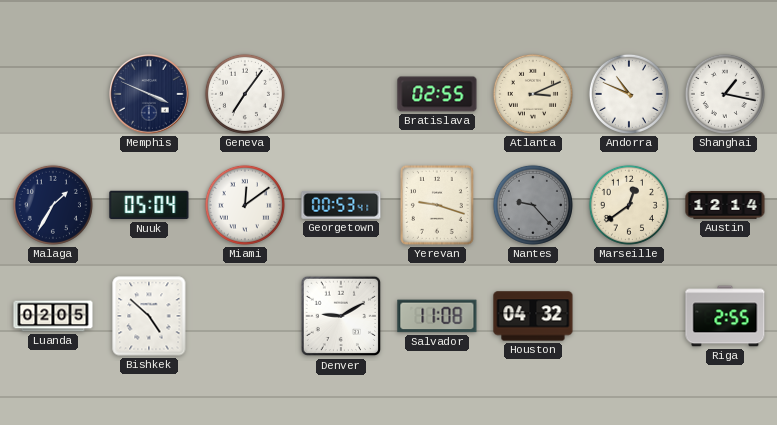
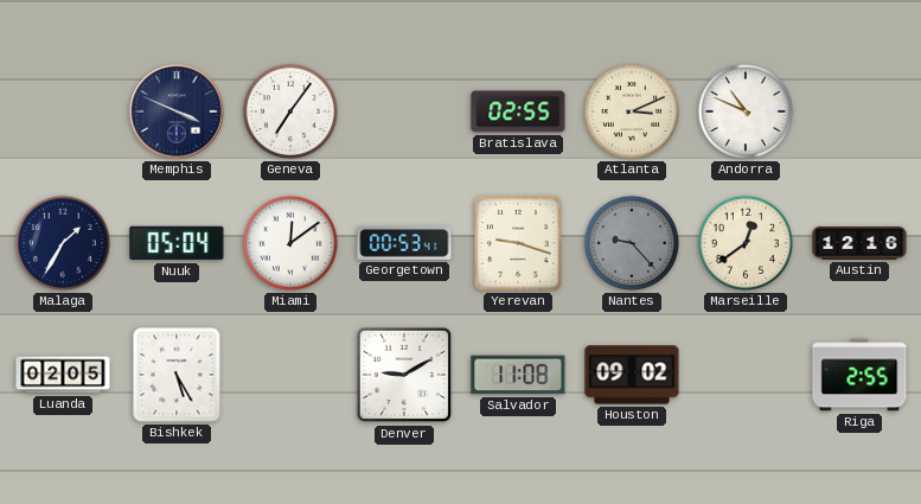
Shanghai: 1:17 -> none
Austin: 12:14 -> 12:16
Bishkek: 4:52 -> 5:25
Houston: 04:32 -> 09:02
